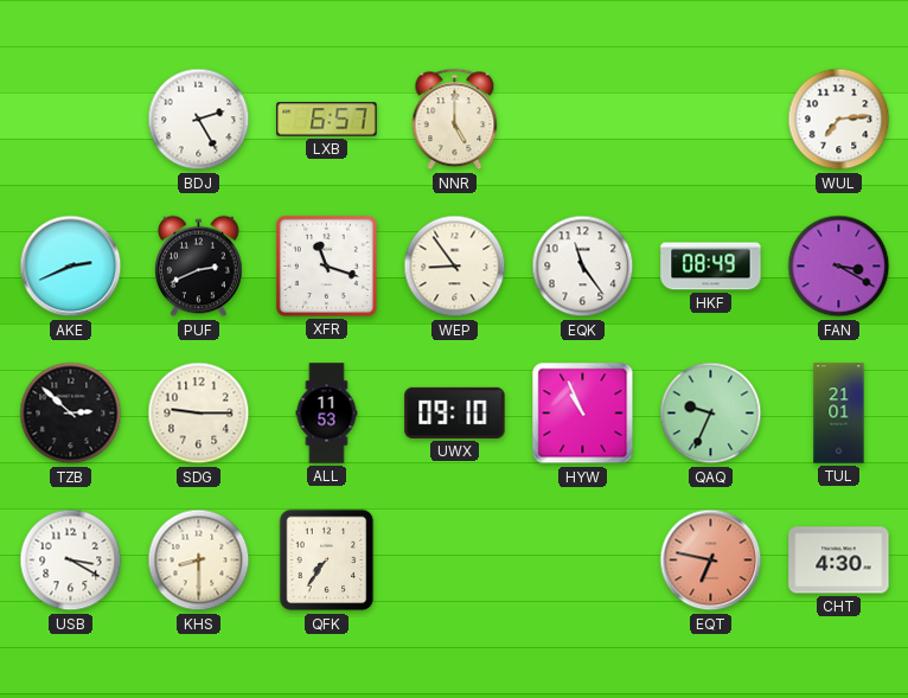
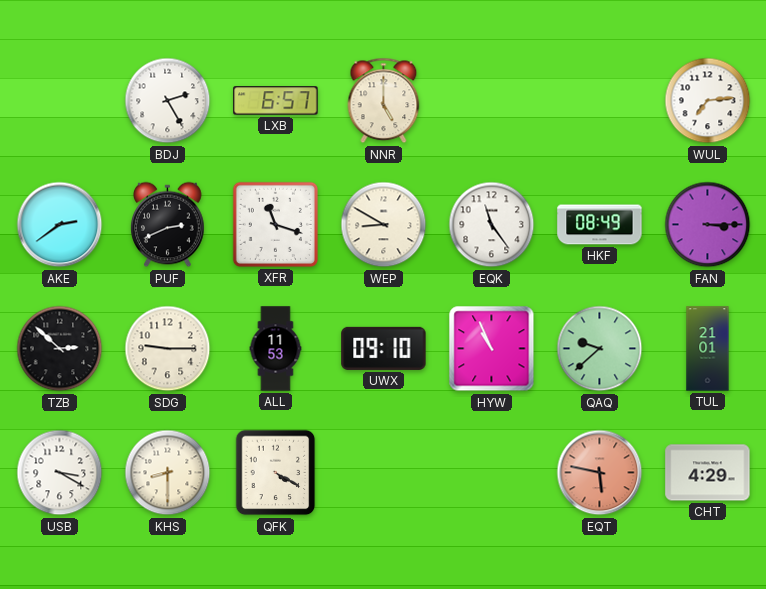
AKE: 2:41 -> 2:39
WEP: 8:54 -> 8:50
FAN: 3:20 -> 3:15
QAQ: 9:34 -> 9:38
QFK: 7:36 -> 4:20
EQT: 6:47 -> 5:47
CHT: 4:30 -> 4:29
